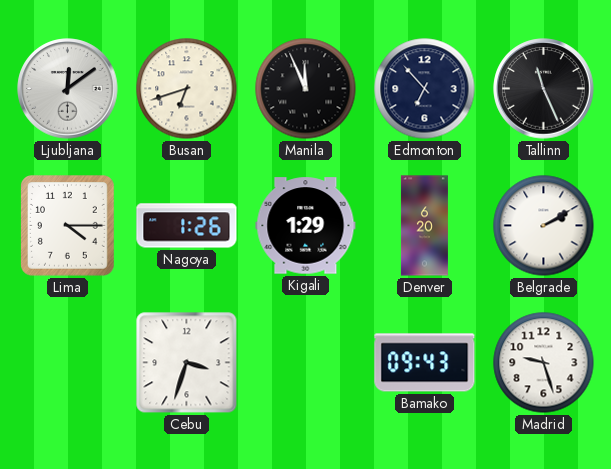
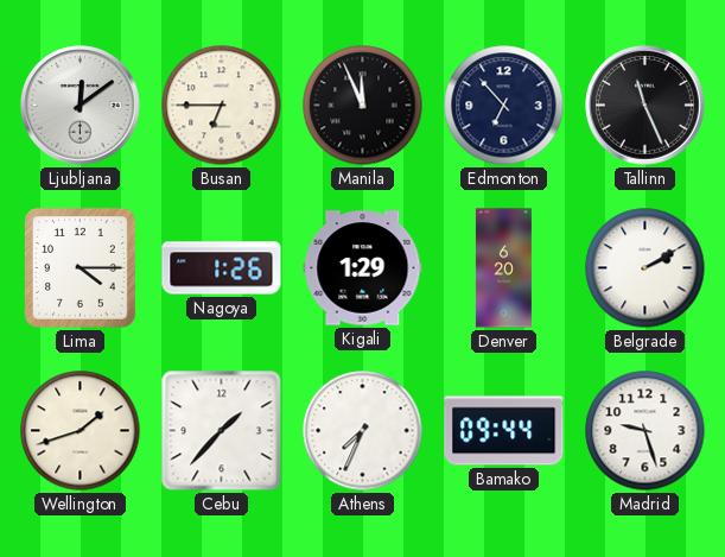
Busan: 6:42 -> 6:45
Wellington: none -> 1:42
Cebu: 3:33 -> 1:37
Athens: none -> 7:34
Bamako: 09:43 -> 09:44
